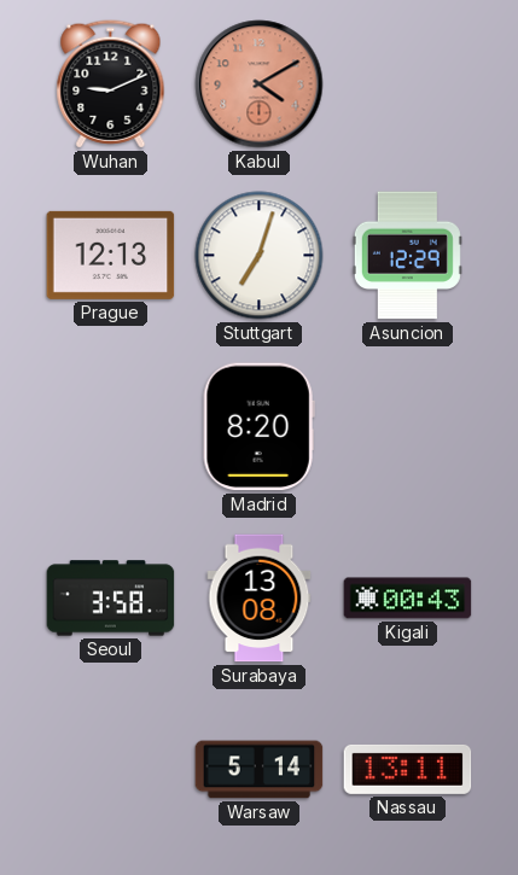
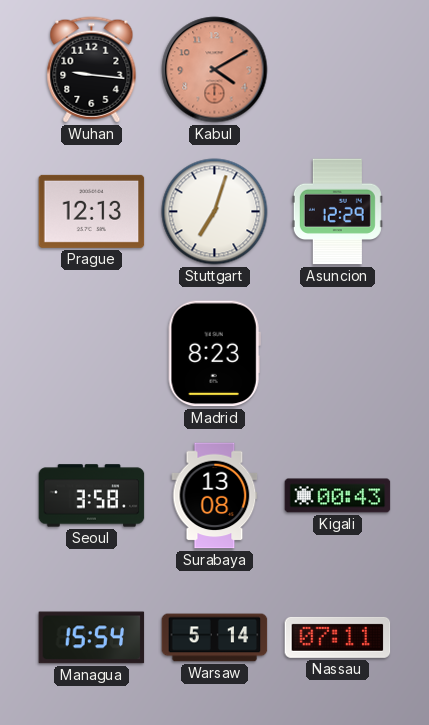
Wuhan: 9:11 -> 9:16
Madrid: 8:20 -> 8:23
Managua: none -> 15:54
Nassau: 13:11 -> 07:11
